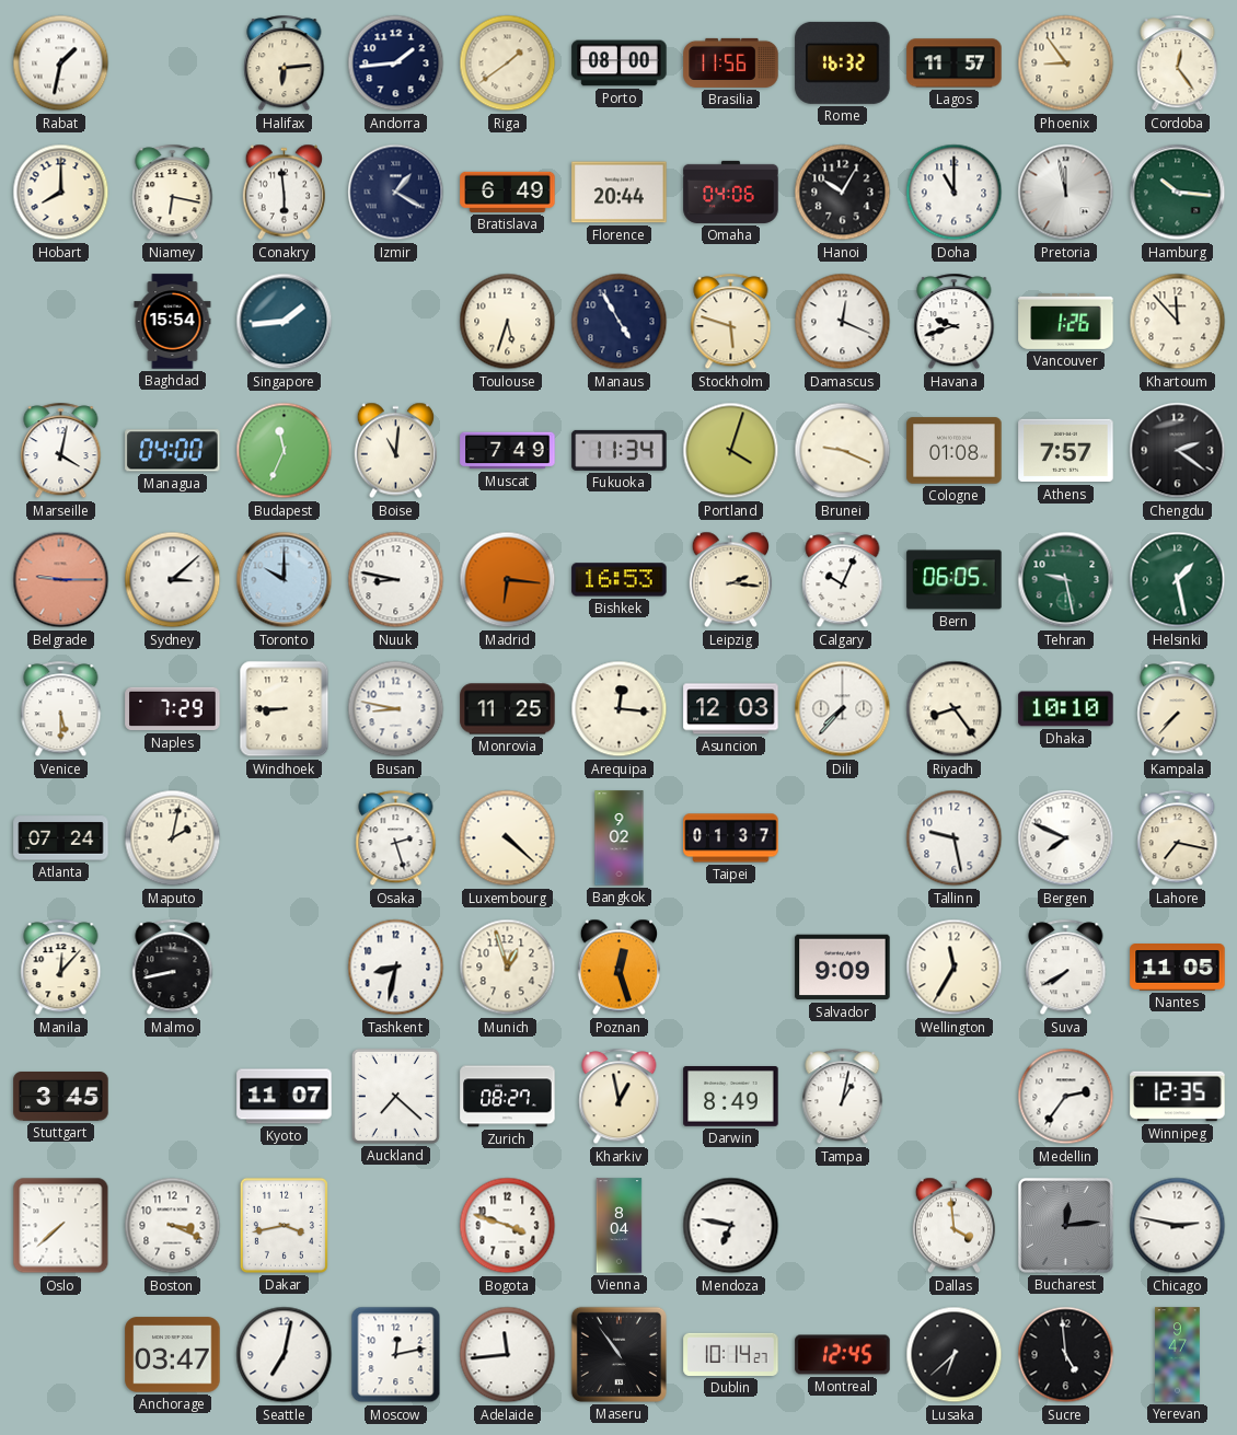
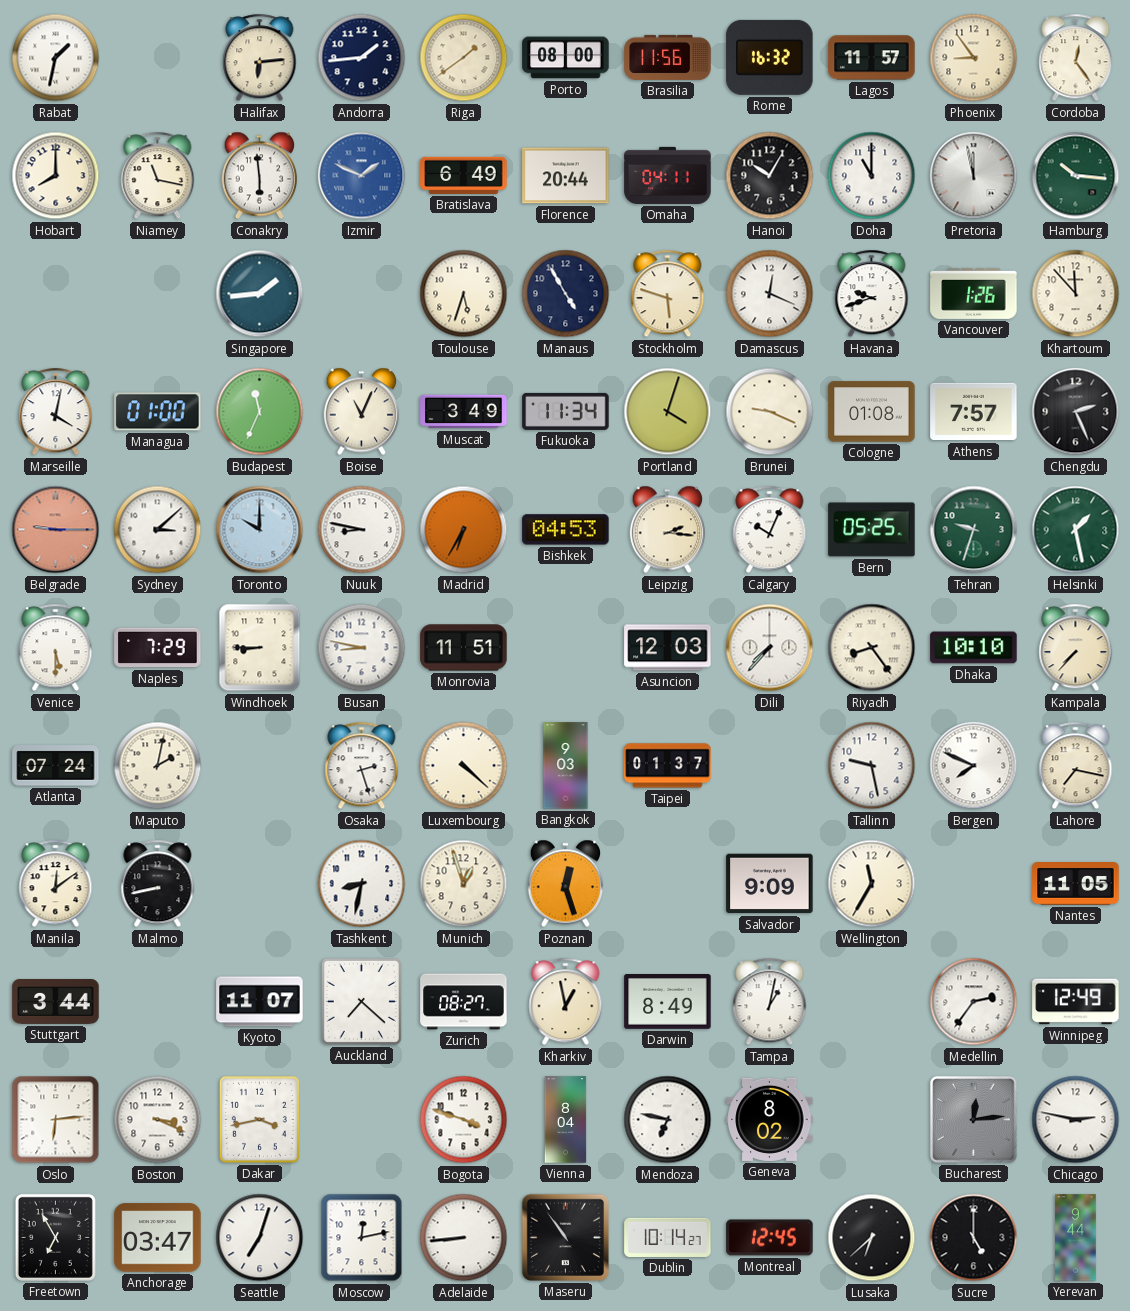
Niamey: 6:17 -> 11:17
Izmir: 1:20 -> 1:49
Izmir dial: navy -> blue
Omaha: 04:06 -> 04:11
Baghdad: 15:54 -> none
Managua: 04:00 -> 01:00
Boise: 11:01 -> 11:04
Muscat: 7:49 -> 3:49
Chengdu: 2:21 -> 2:26
Madrid: 6:16 -> 6:35
Bishkek: 16:53 -> 04:53
Bern: 06:05 -> 05:25
Tehran: 9:28 -> 9:33
Monrovia: 11:25 -> 11:51
Arequipa: 12:16 -> none
Bangkok: 9:02 -> 9:03
Manila: 12:07 -> 12:09
Suva: 7:40 -> none
Stuttgart: 3:45 -> 3:44
Winnipeg: 12:35 -> 12:49
Oslo: 7:38 -> 6:14
Geneva: none -> 8:02
Dallas: 3:59 -> none
Freetown: none -> 6:55
Seattle: 7:02 -> 7:03
Adelaide: 11:44 -> 8:44
Sucre: 4:59 -> 5:00
Yerevan: 9:47 -> 9:44
